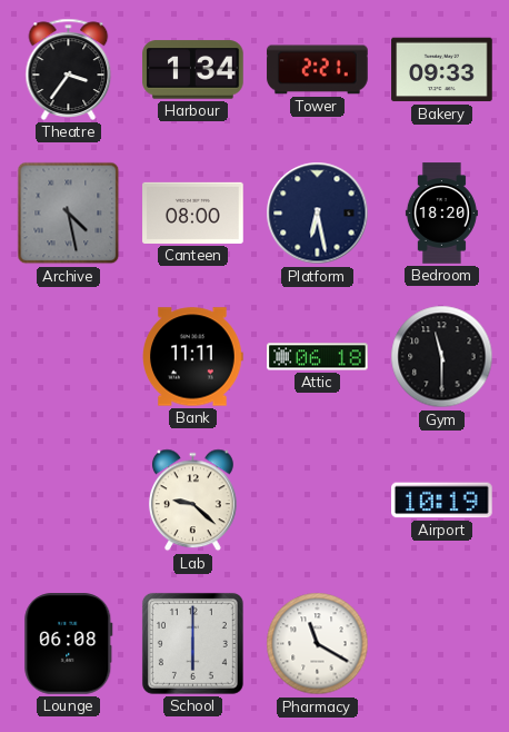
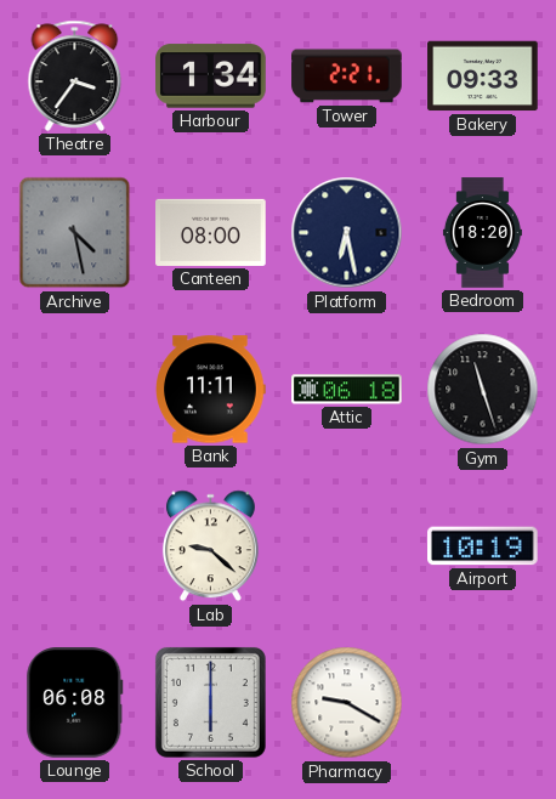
Gym: 11:30 -> 11:27
Pharmacy: 11:20 -> 9:20
